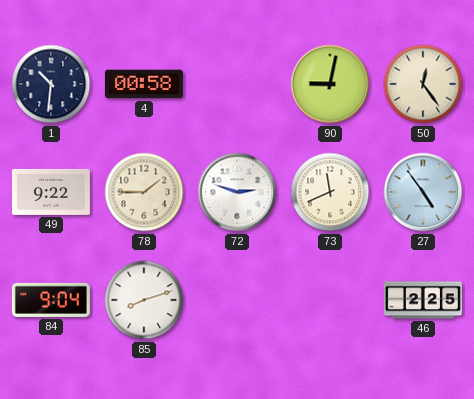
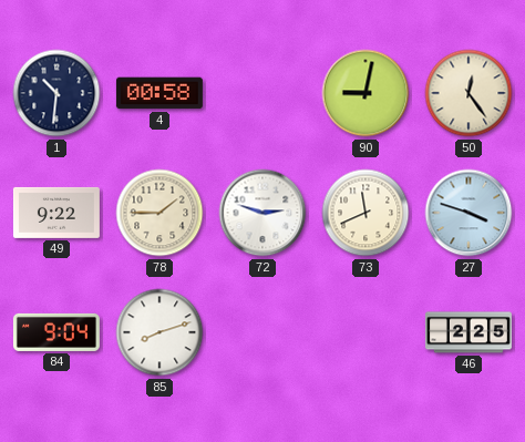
27: 4:54 -> 3:48
